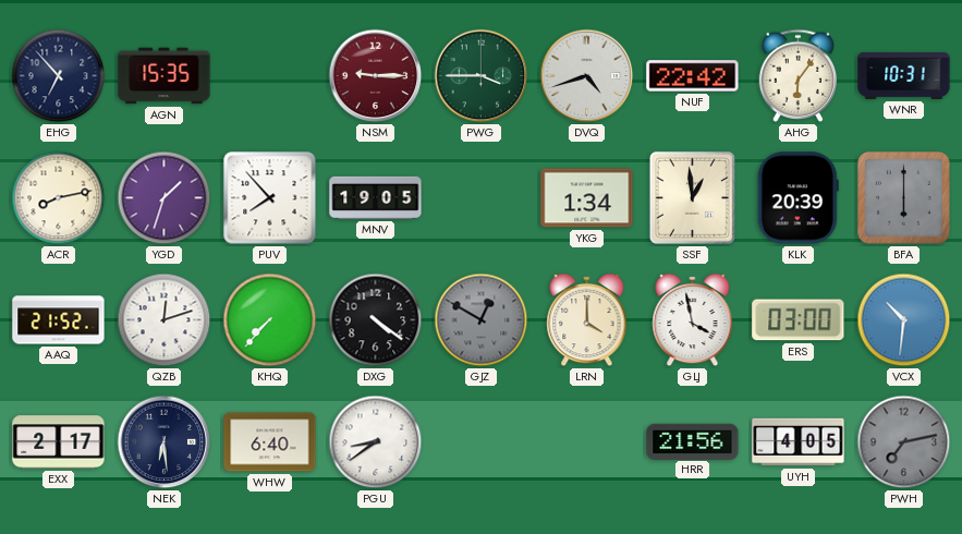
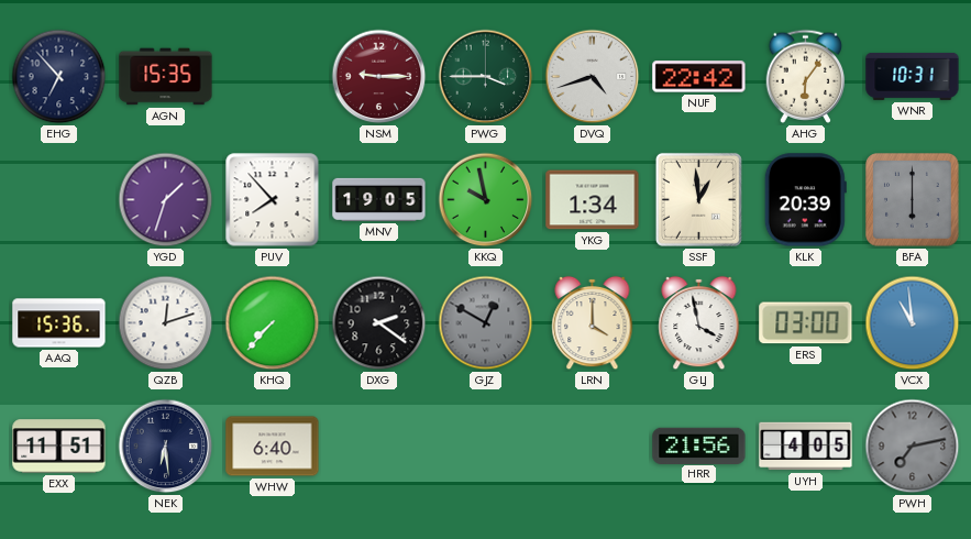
ACR: 8:13 -> none
KKQ: none -> 9:58
AAQ: 21:52 -> 15:36
DXG: 4:21 -> 2:21
VCX: 10:31 -> 10:59
EXX: 2:17 -> 11:51
PGU: 8:39 -> none
